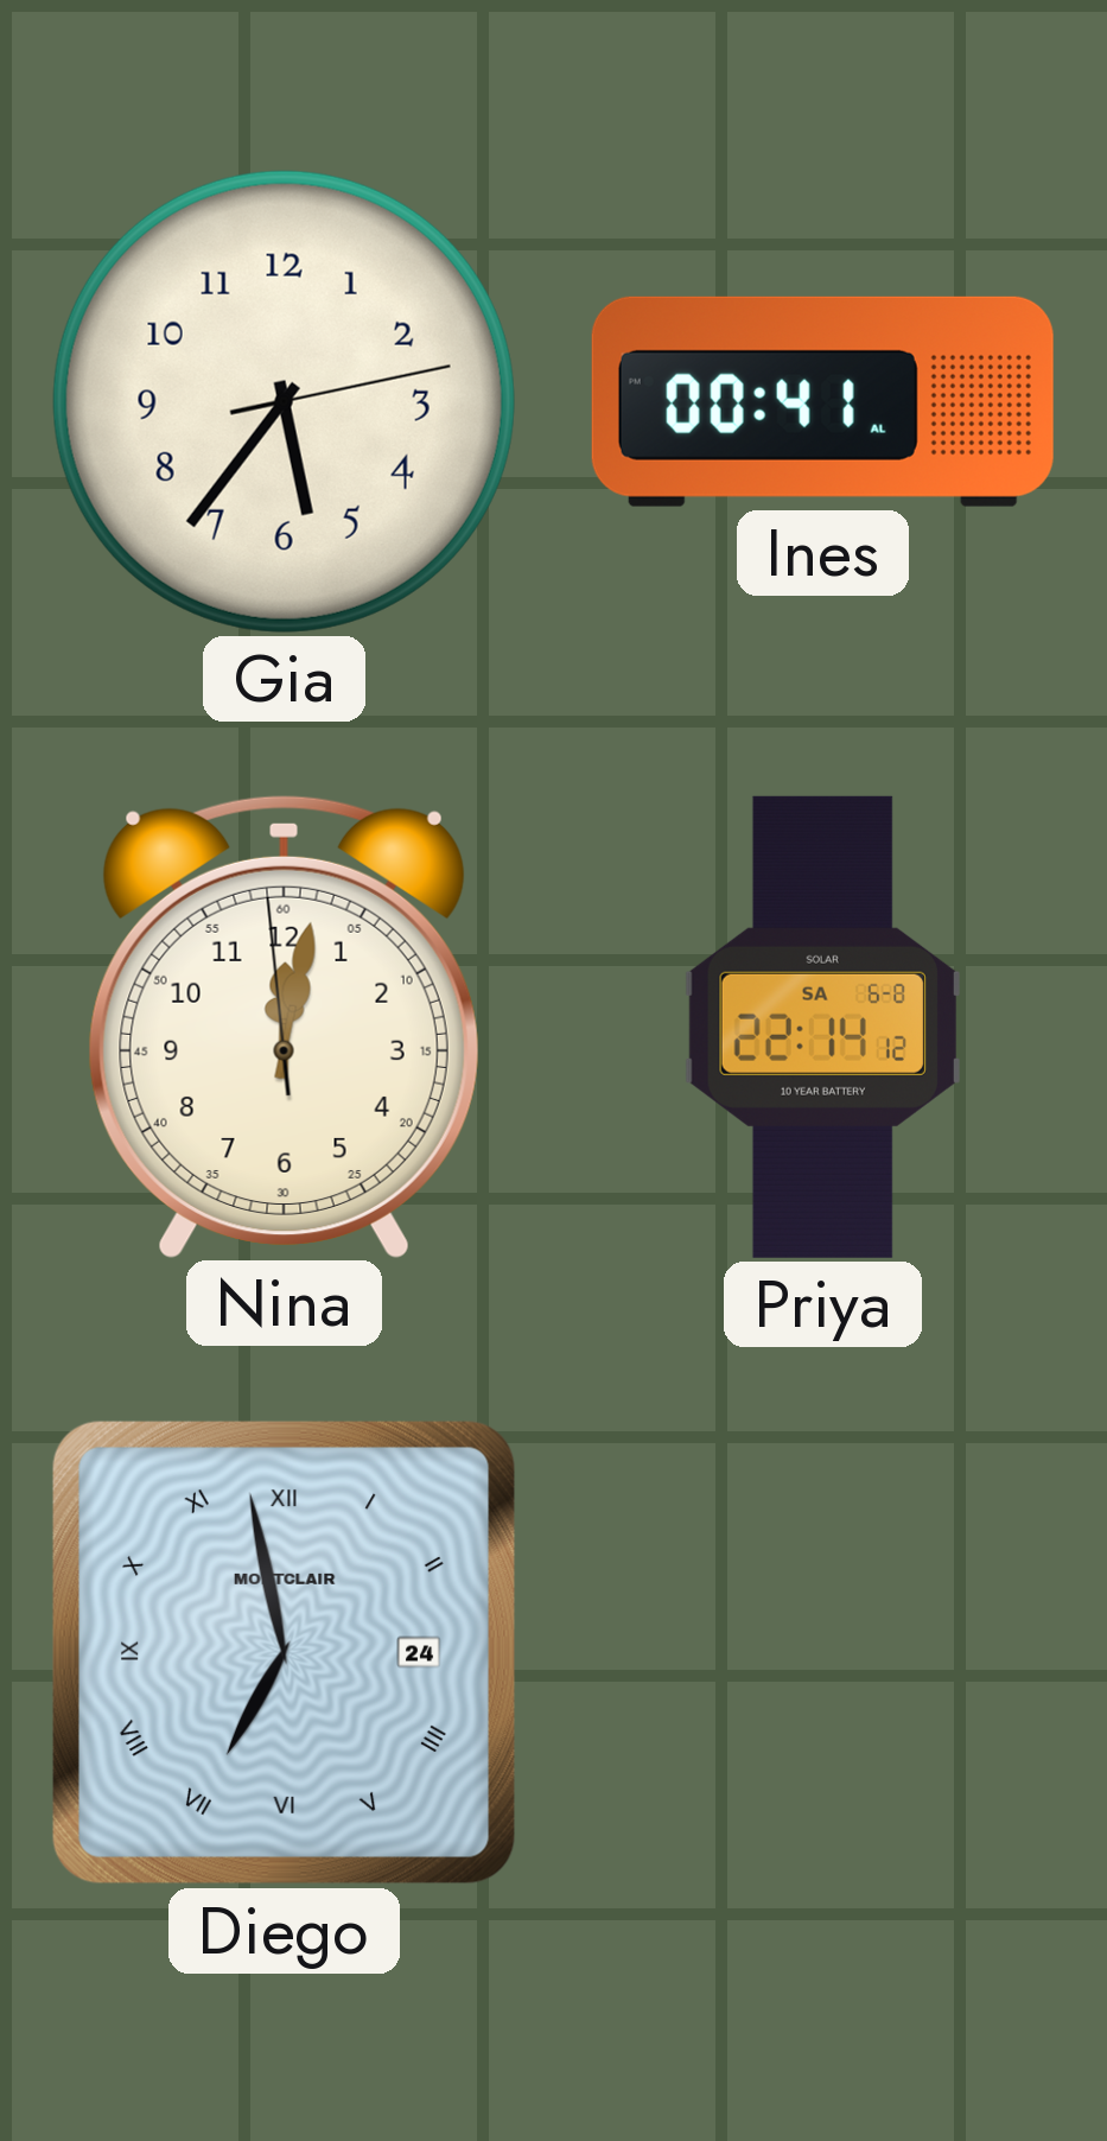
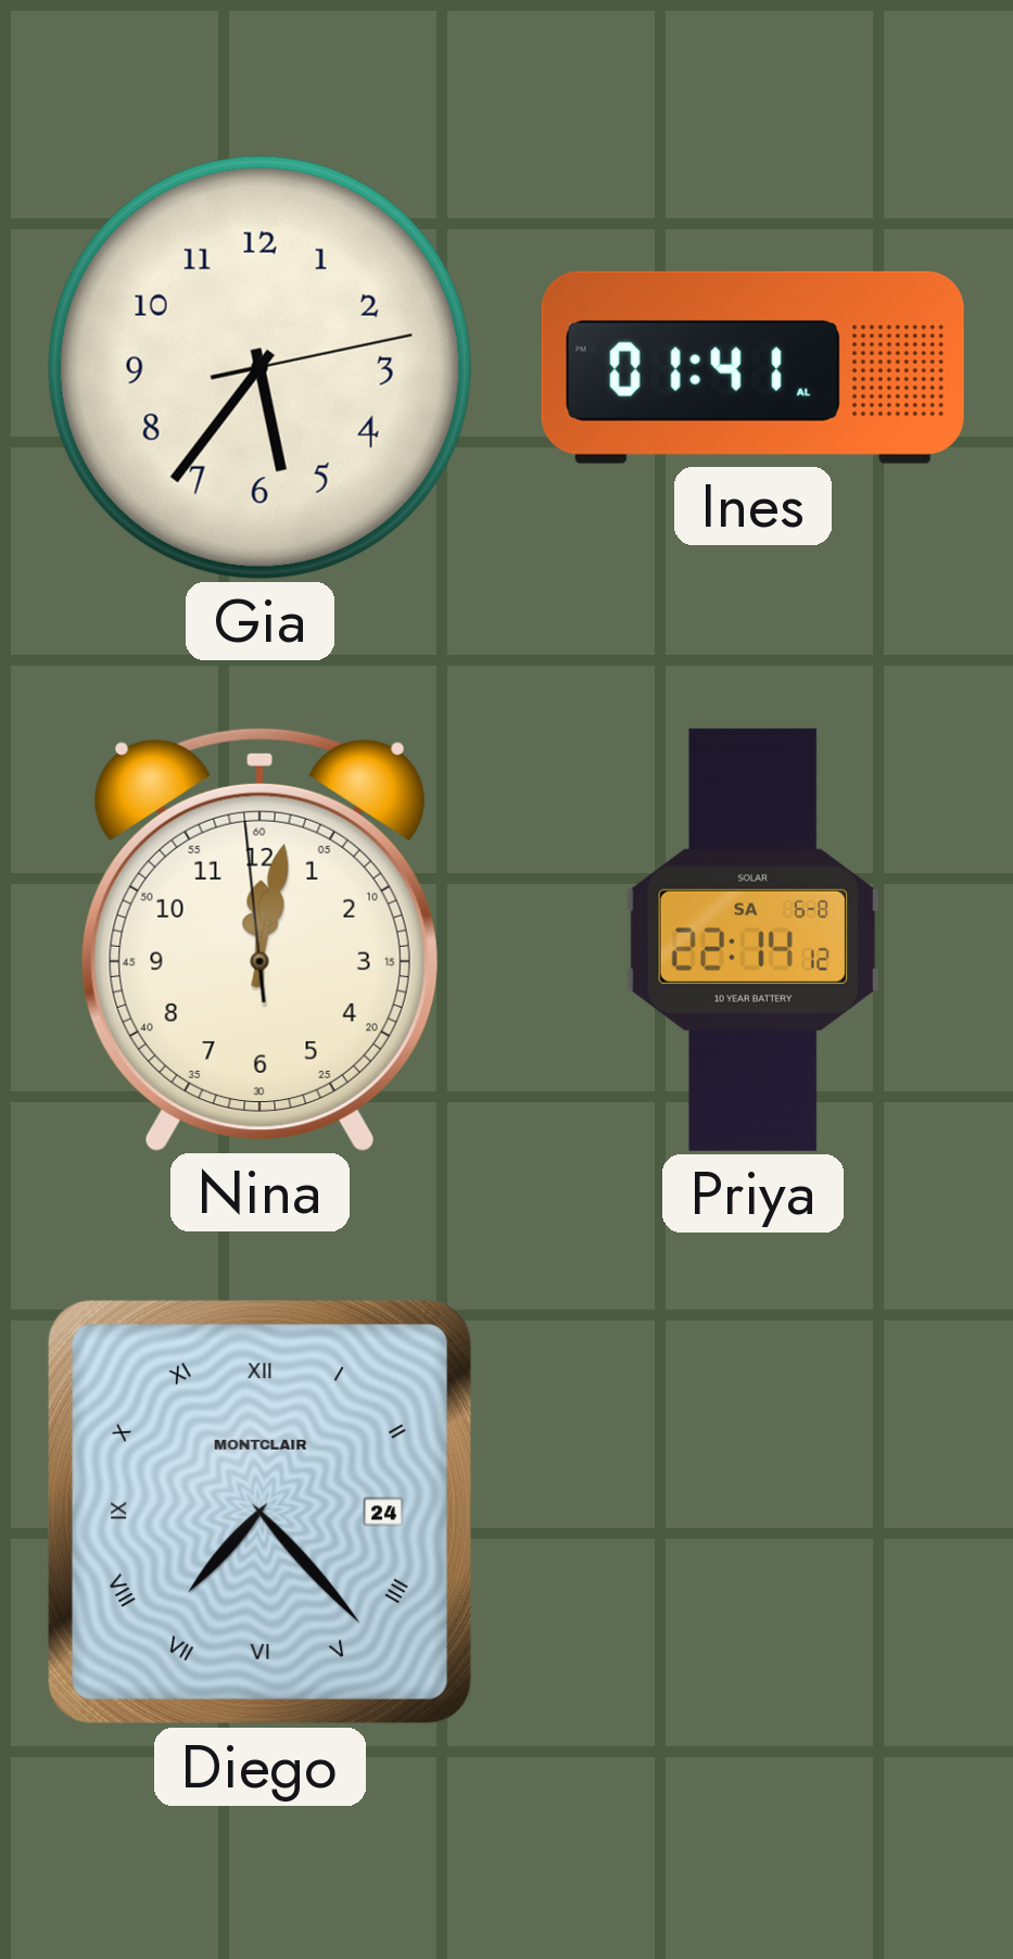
Ines: 00:41 -> 01:41
Diego: 6:58 -> 7:23
